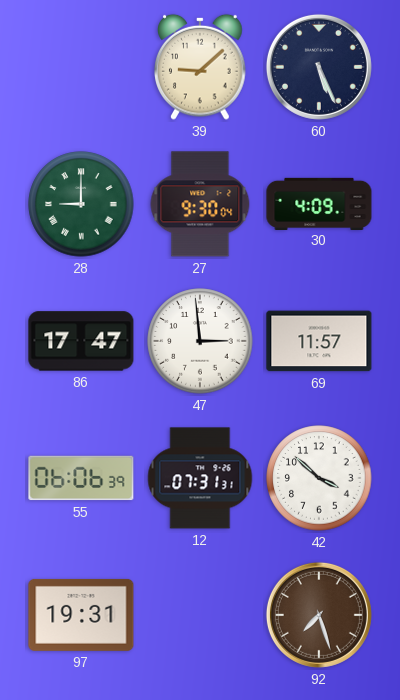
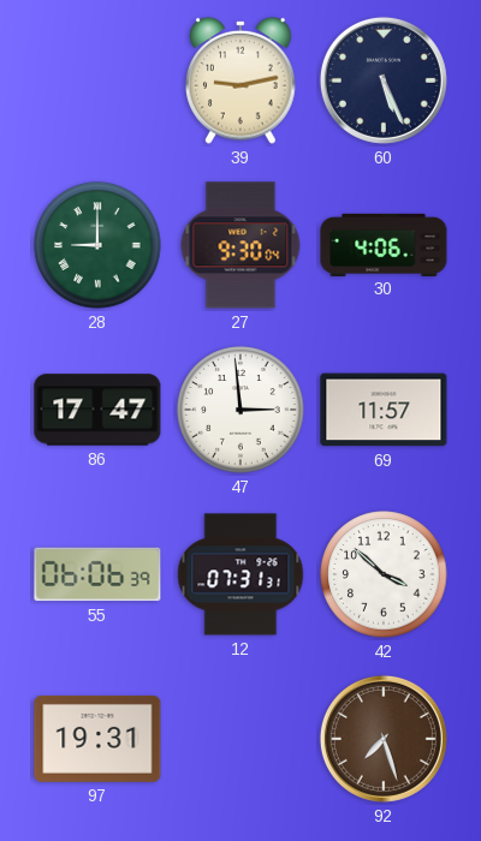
39: 9:08 -> 9:13
30: 4:09 -> 4:06
